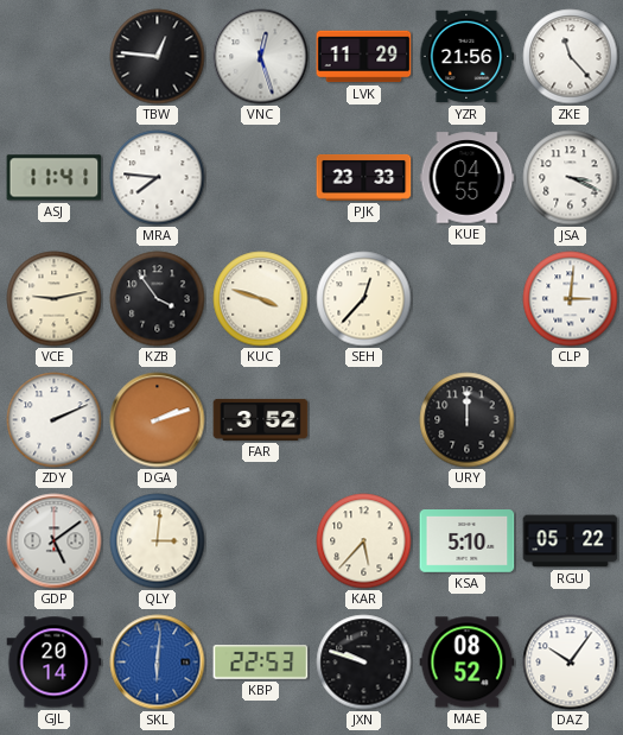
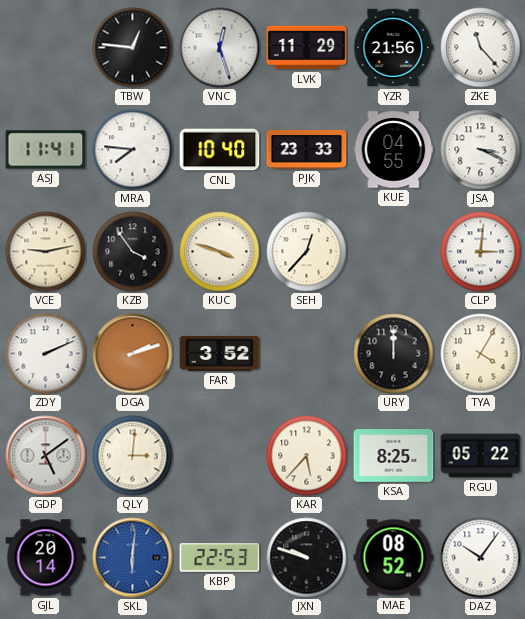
CNL: none -> 10:40
TYA: none -> 4:05
KSA: 5:10 -> 8:25
